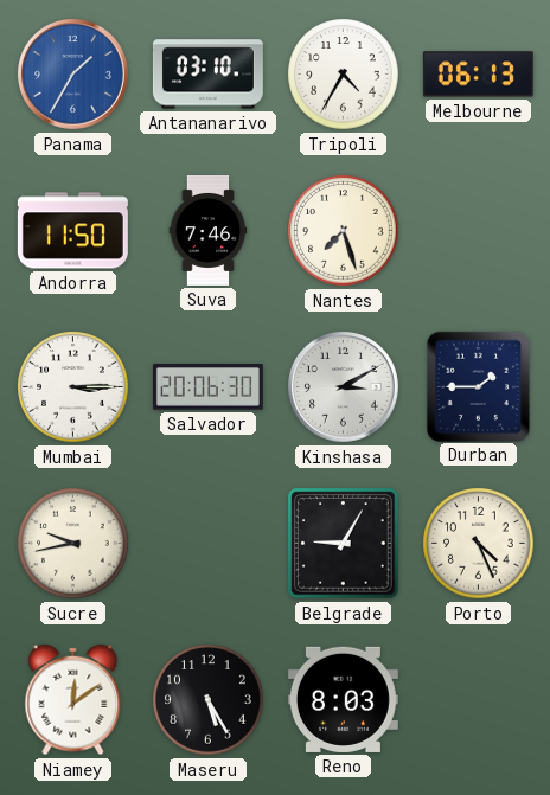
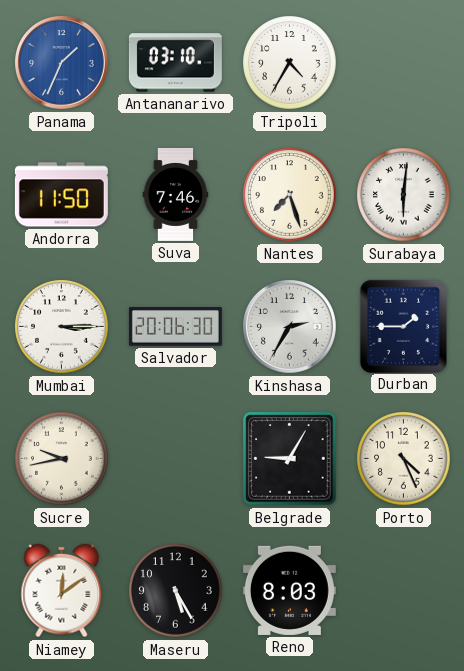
Panama: 1:35 -> 1:34
Melbourne: 06:13 -> none
Surabaya: none -> 6:01
Kinshasa: 3:10 -> 2:35
